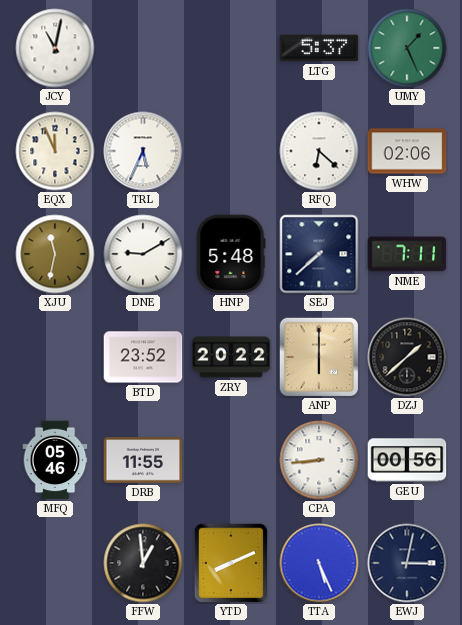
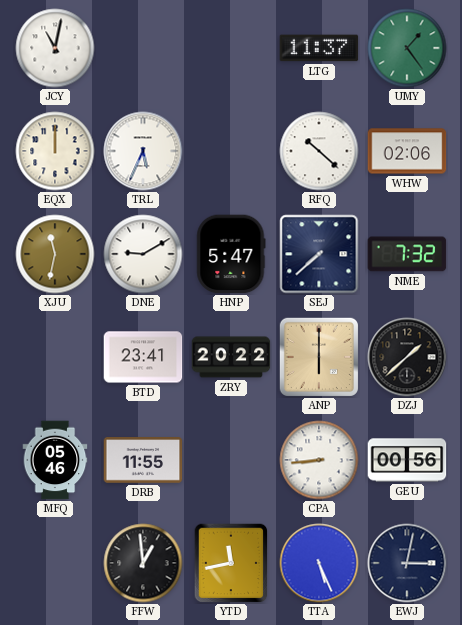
LTG: 5:37 -> 11:37
UMY: 1:26 -> 1:24
EQX: 11:56 -> 12:00
RFQ: 6:22 -> 10:22
HNP: 5:48 -> 5:47
NME: 7:11 -> 7:32
BTD: 23:52 -> 23:41
YTD: 8:11 -> 11:43
